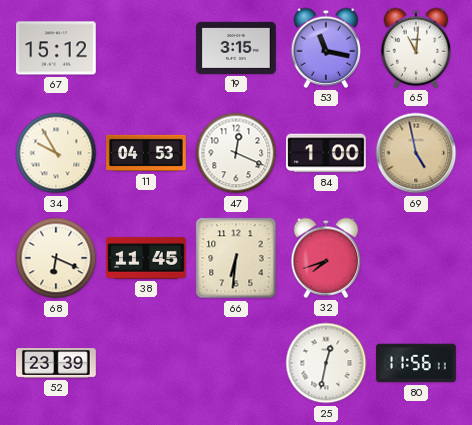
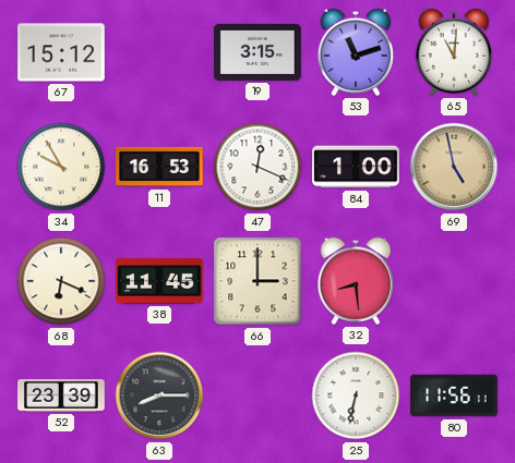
53: 11:17 -> 11:12
11: 04:53 -> 16:53
66: 6:31 -> 3:00
32: 7:42 -> 8:29
63: none -> 8:15
25: 12:32 -> 6:32
